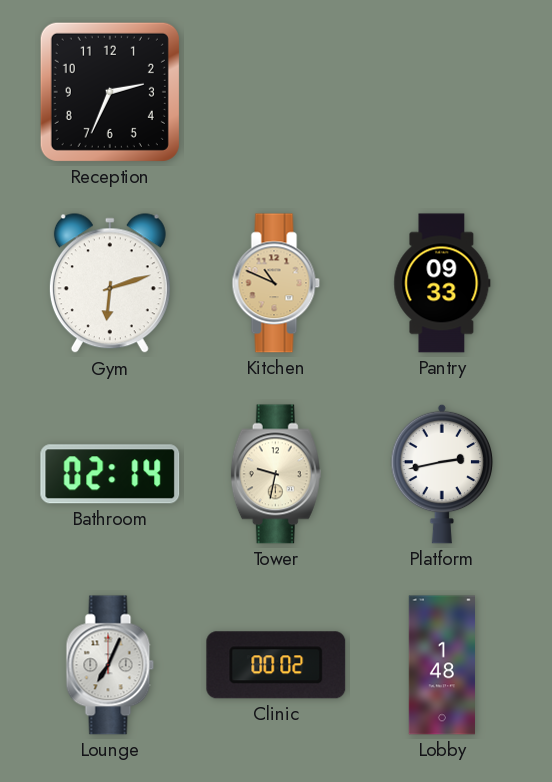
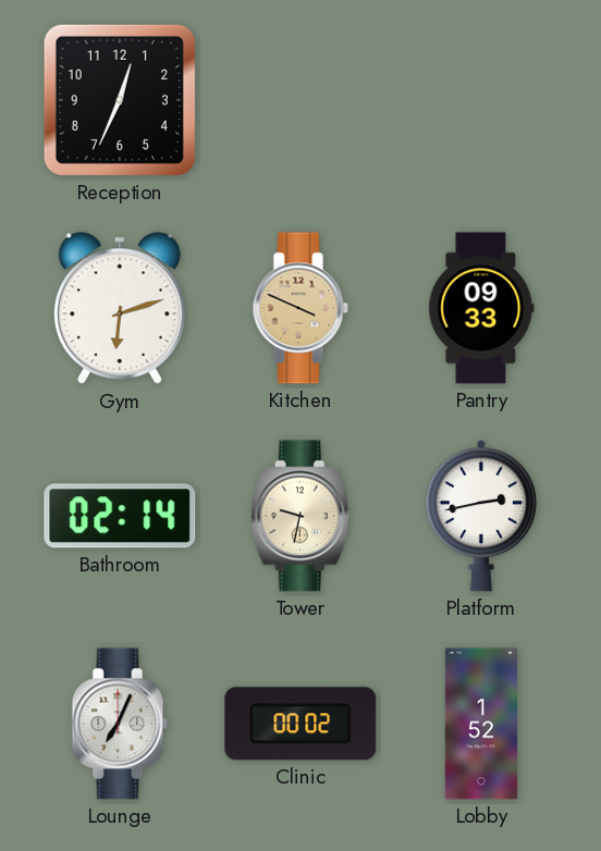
Reception: 2:34 -> 12:34
Kitchen: 10:49 -> 3:49
Lobby: 1:48 -> 1:52
